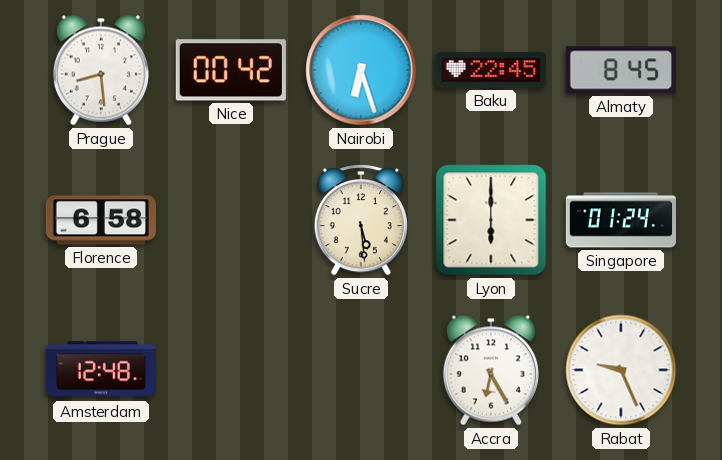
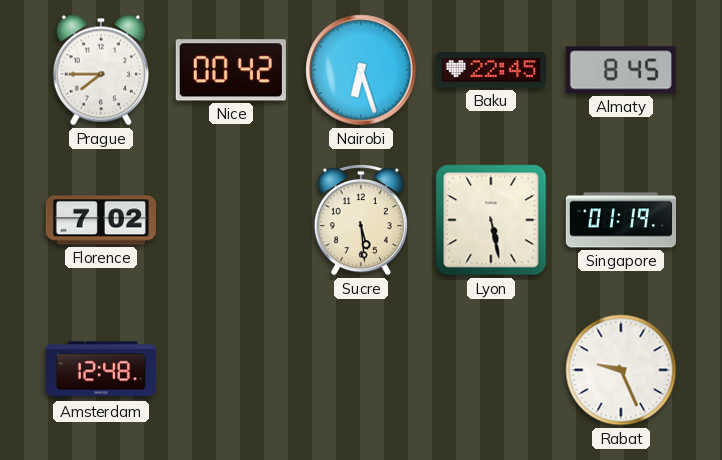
Prague: 8:29 -> 7:45
Florence: 6:58 -> 7:02
Lyon: 6:00 -> 5:28
Singapore: 01:24 -> 01:19
Accra: 6:25 -> none
